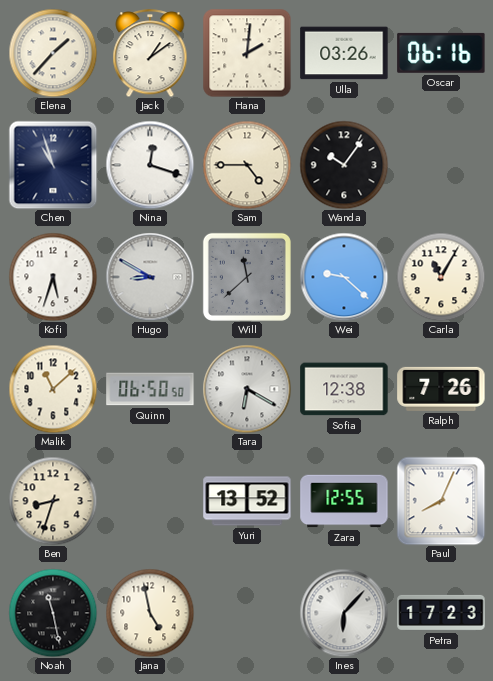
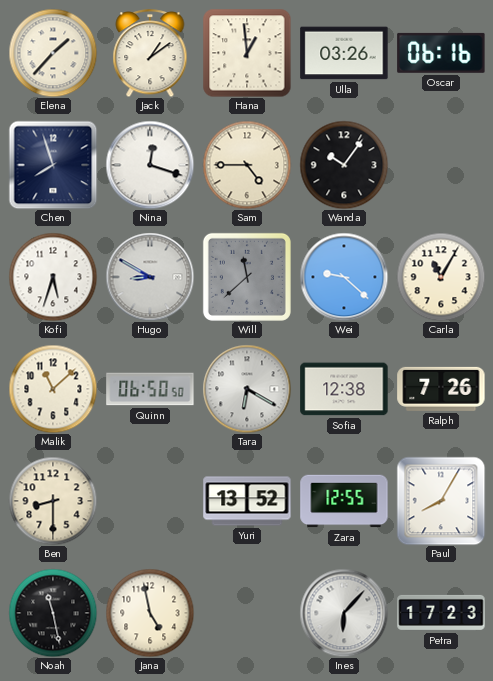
Hana: 2:01 -> 12:59
Chen: 10:57 -> 7:57
Ben: 8:33 -> 8:30
Paul: 8:04 -> 8:05
